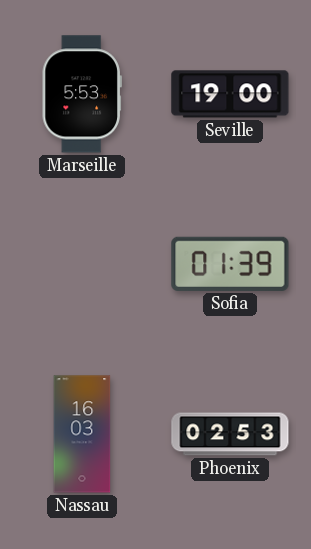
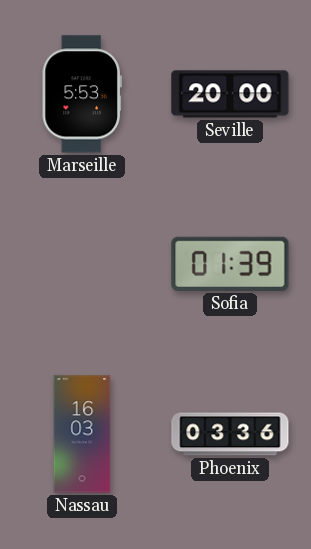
Seville: 19:00 -> 20:00
Phoenix: 02:53 -> 03:36
